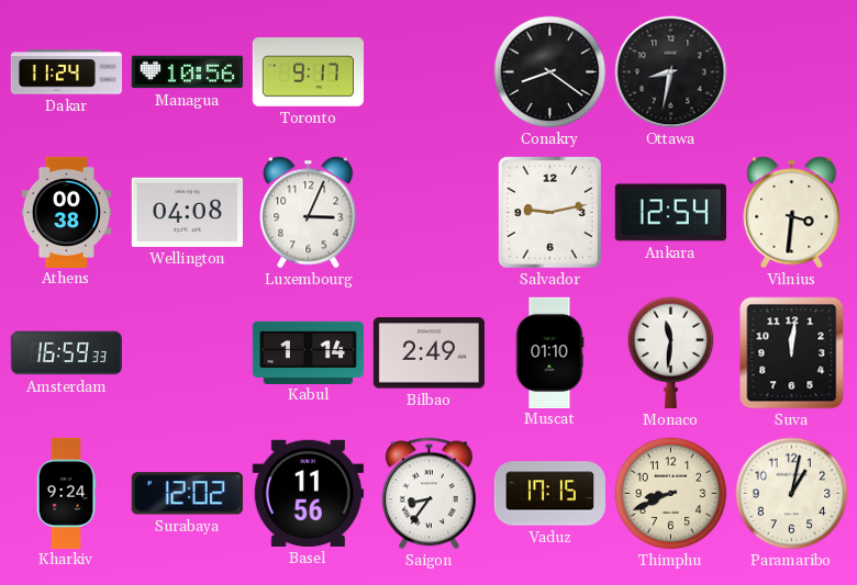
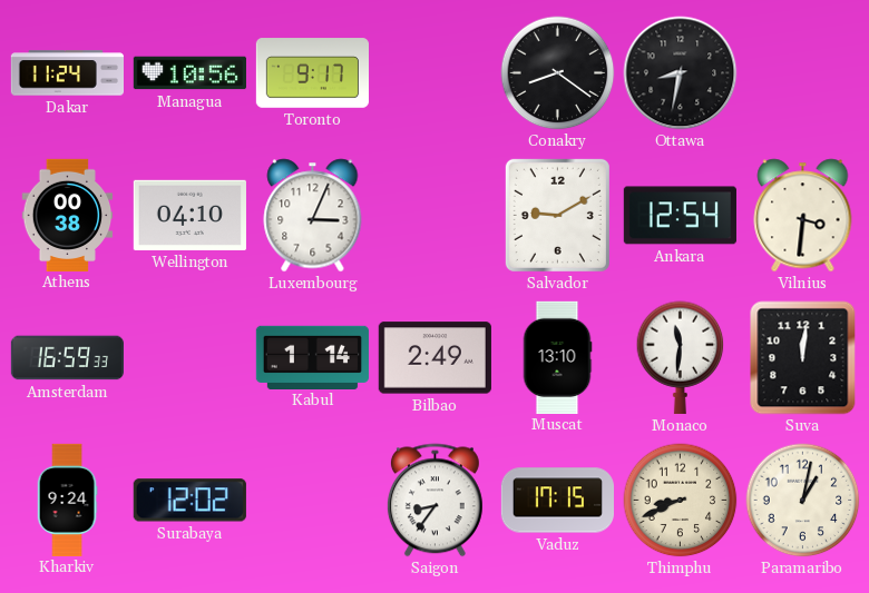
Wellington: 04:08 -> 04:10
Salvador: 9:13 -> 9:10
Muscat: 01:10 -> 13:10
Basel: 11:56 -> none
